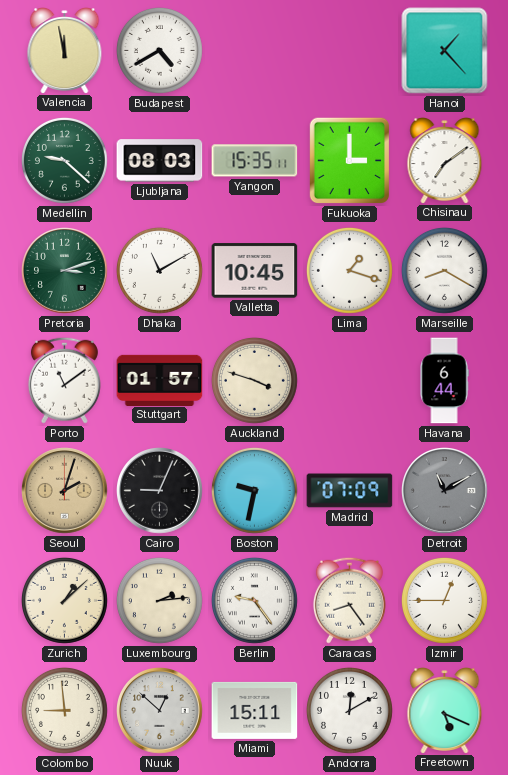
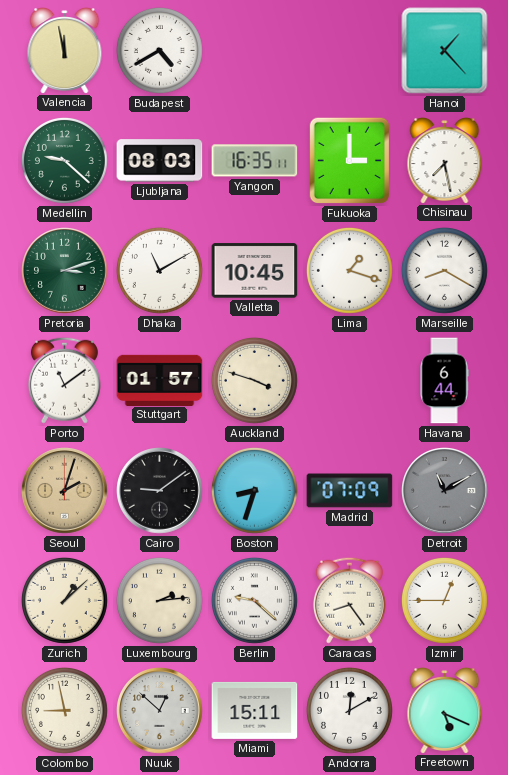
Yangon: 15:35 -> 16:35
Chisinau: 7:09 -> 7:28
Cairo: 9:04 -> 9:09
Boston: 9:32 -> 8:33
Berlin: 9:24 -> 9:22
Colombo: 8:59 -> 8:58
